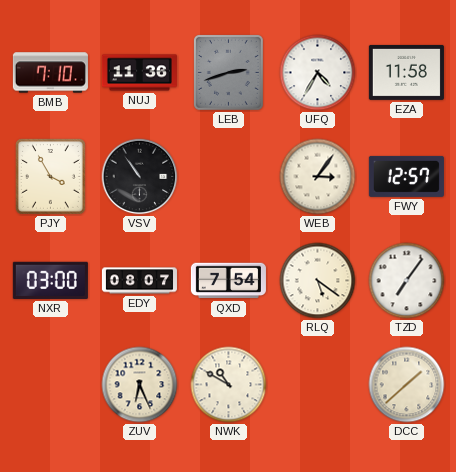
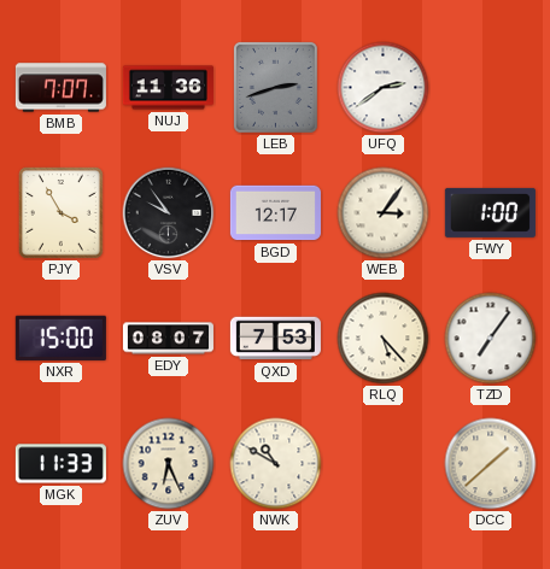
BMB: 7:10 -> 7:07
UFQ: 4:35 -> 2:39
EZA: 11:58 -> none
VSV: 10:54 -> 9:54
BGD: none -> 12:17
FWY: 12:57 -> 1:00
NXR: 03:00 -> 15:00
QXD: 7:54 -> 7:53
RLQ: 5:21 -> 5:23
MGK: none -> 11:33
